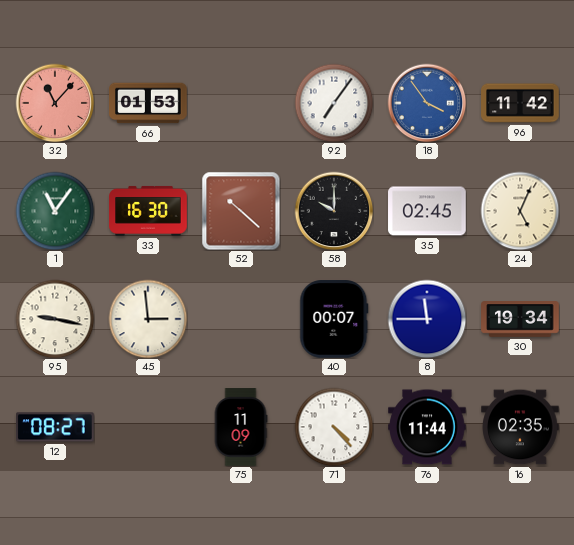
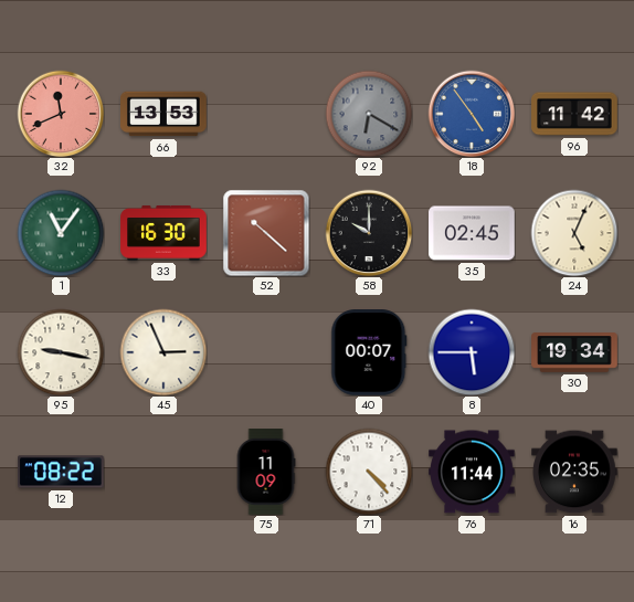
32: 11:07 -> 11:41
66: 01:53 -> 13:53
92: 7:06 -> 6:20
92 dial: white -> grey
18: 3:54 -> 4:54
45: 2:59 -> 2:56
8: 11:45 -> 5:45
12: 08:27 -> 08:22
